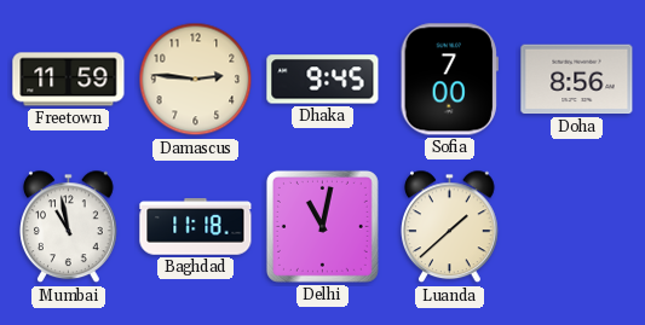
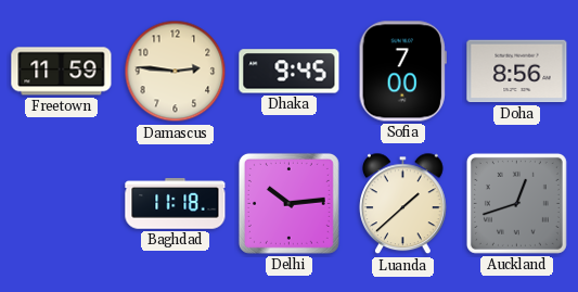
Mumbai: 10:58 -> none
Delhi: 11:02 -> 10:14
Auckland: none -> 12:42
